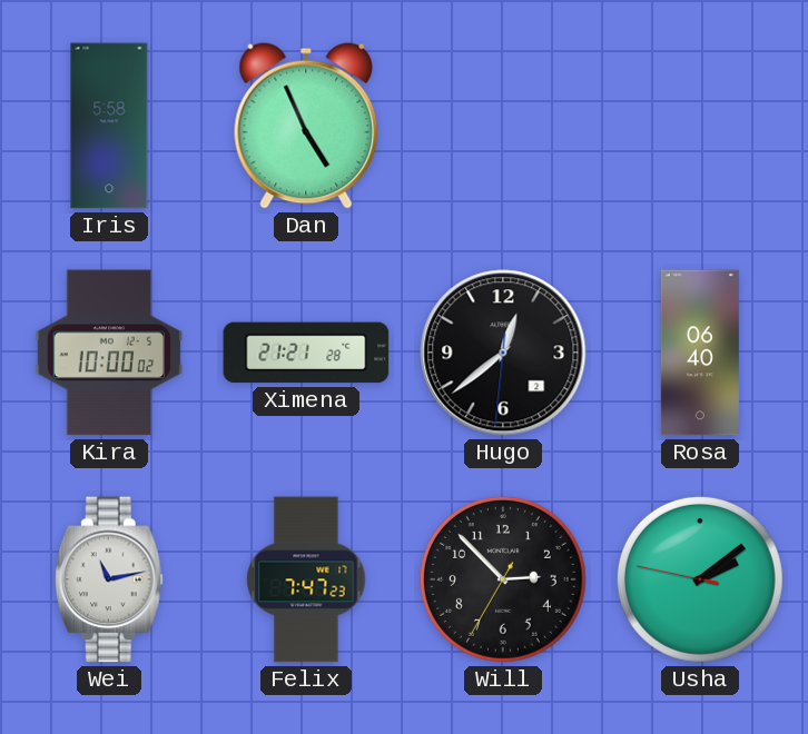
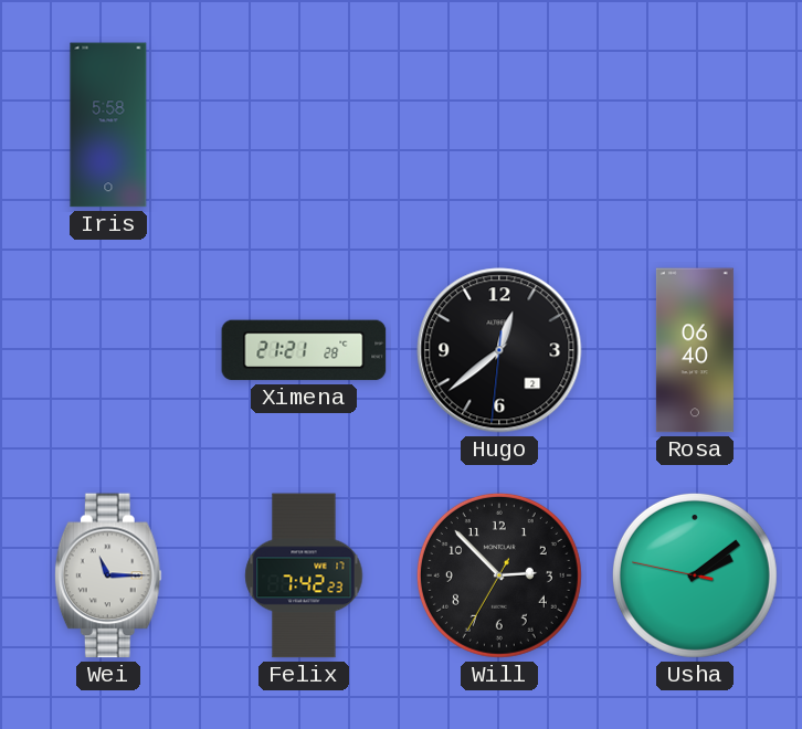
Dan: 4:56 -> none
Kira: 10:00 -> none
Wei: 11:13 -> 11:15
Felix: 7:47 -> 7:42
